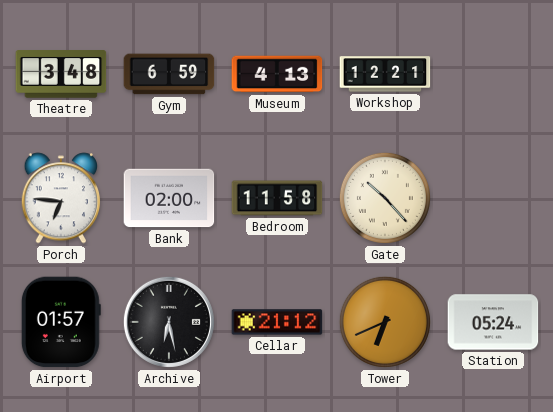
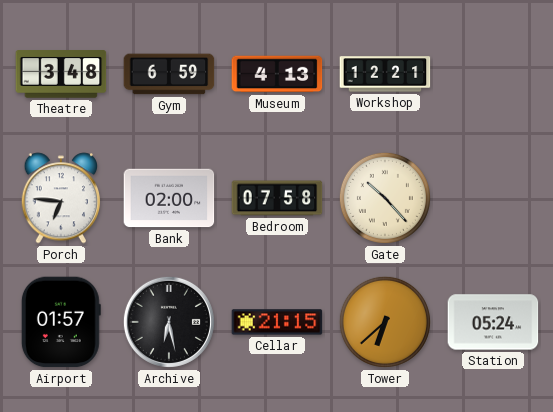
Bedroom: 11:58 -> 07:58
Cellar: 21:12 -> 21:15
Tower: 6:41 -> 6:38
